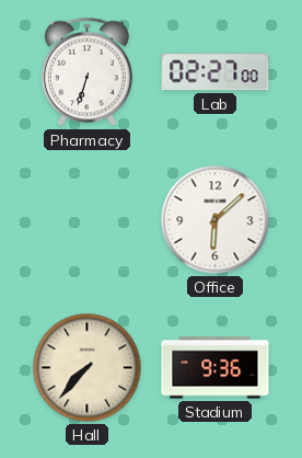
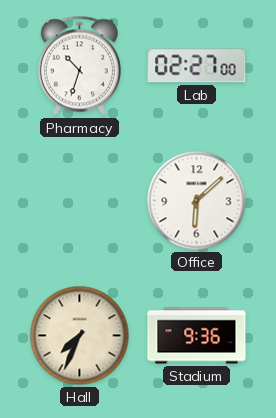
Pharmacy: 6:33 -> 10:33
Hall: 7:37 -> 7:34
